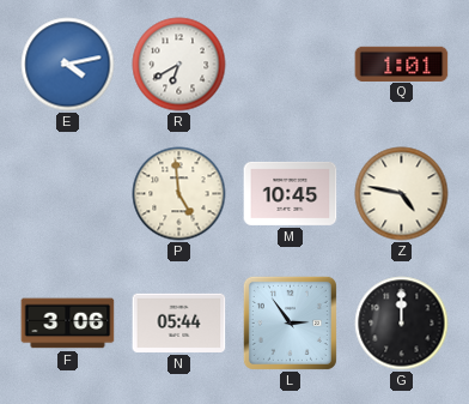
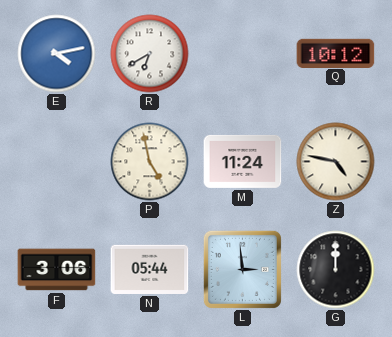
Q: 1:01 -> 10:12
P: 4:59 -> 4:58
M: 10:45 -> 11:24
L: 2:54 -> 2:59
